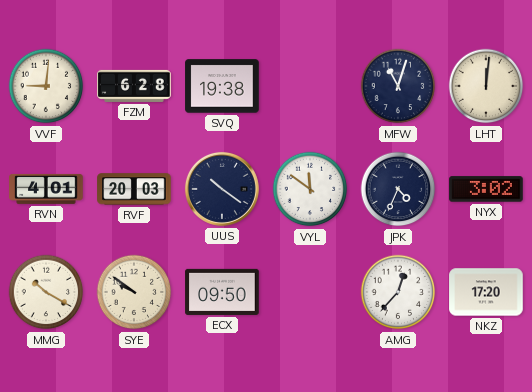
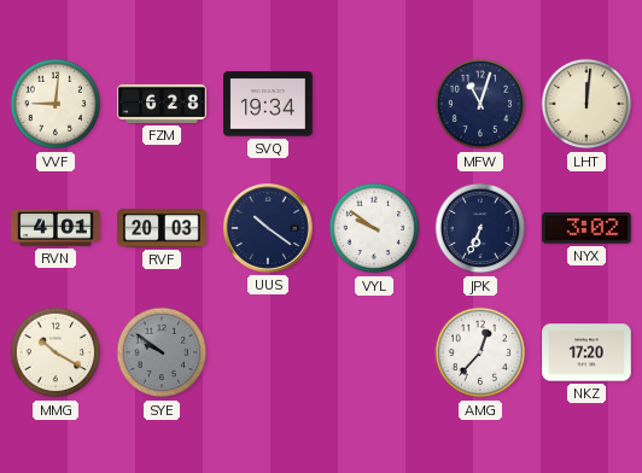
SVQ: 19:38 -> 19:34
VYL: 11:51 -> 9:51
JPK: 4:34 -> 6:34
SYE dial: cream -> grey
ECX: 09:50 -> none
